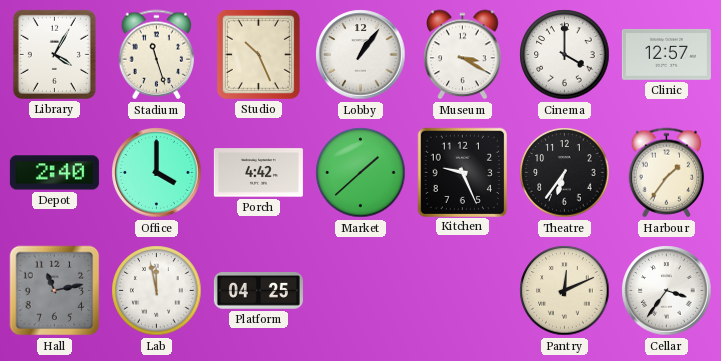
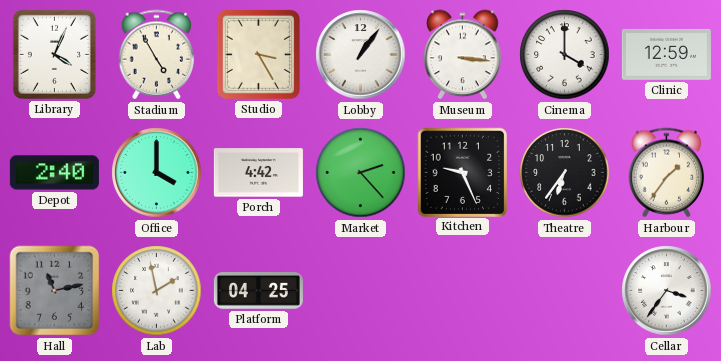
Library: 4:05 -> 4:04
Stadium: 11:27 -> 4:55
Studio: 10:26 -> 3:25
Museum: 3:20 -> 3:16
Clinic: 12:57 -> 12:59
Market: 1:38 -> 2:23
Lab: 11:58 -> 1:58
Pantry: 12:11 -> none
